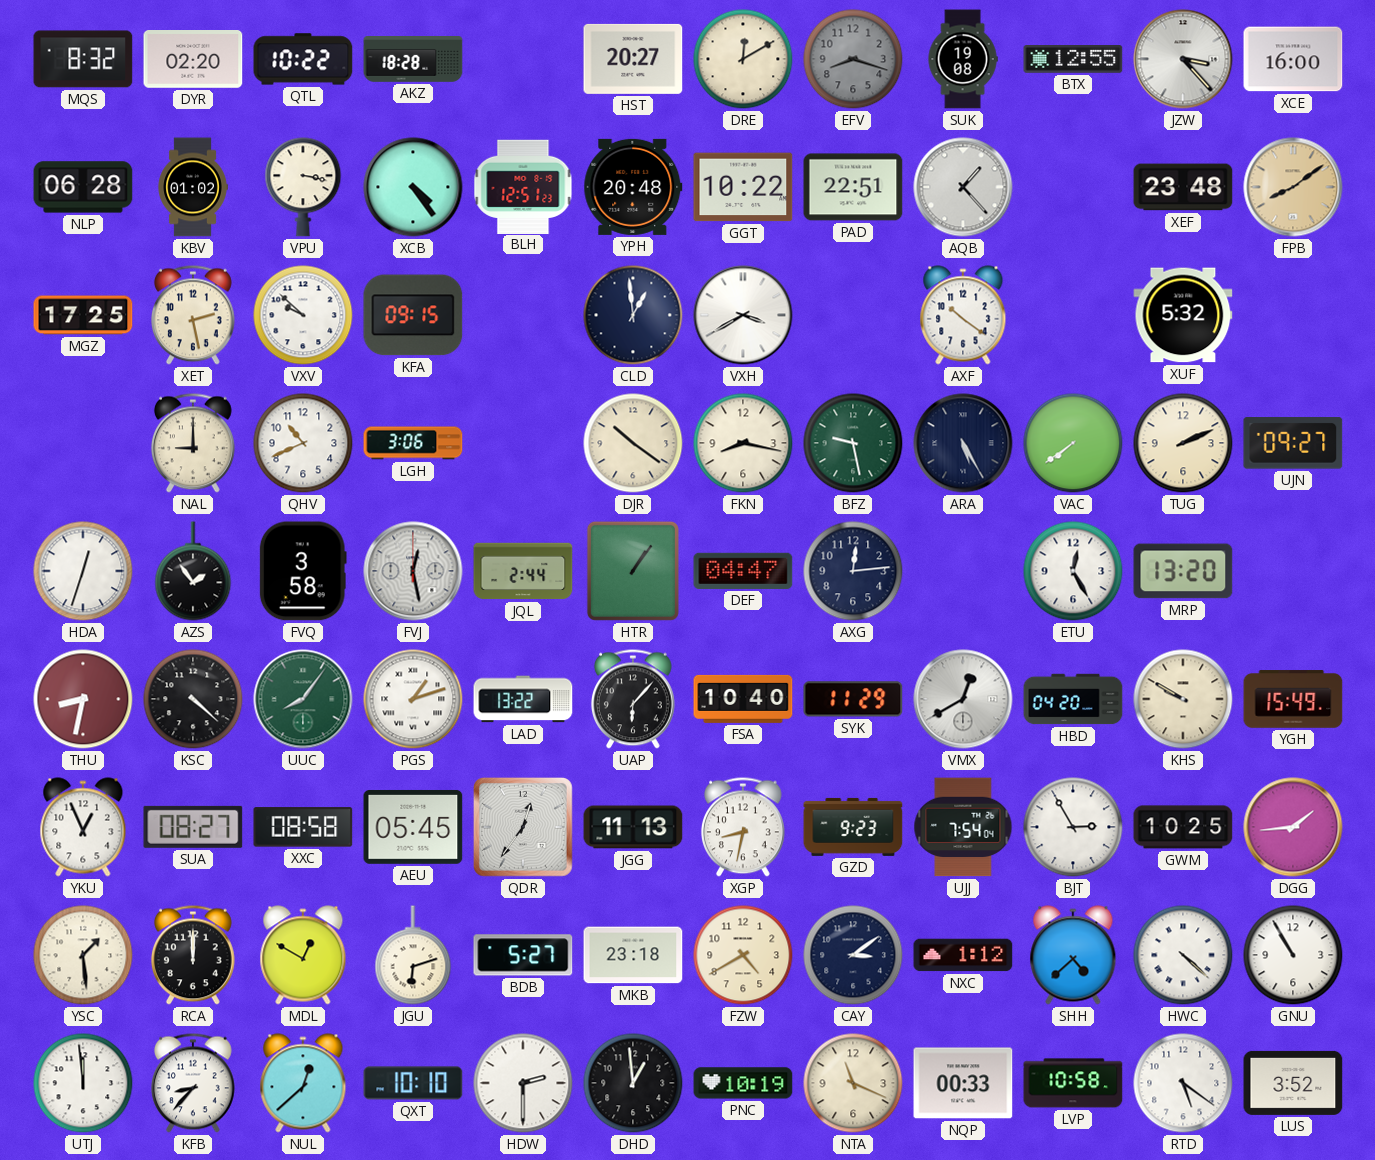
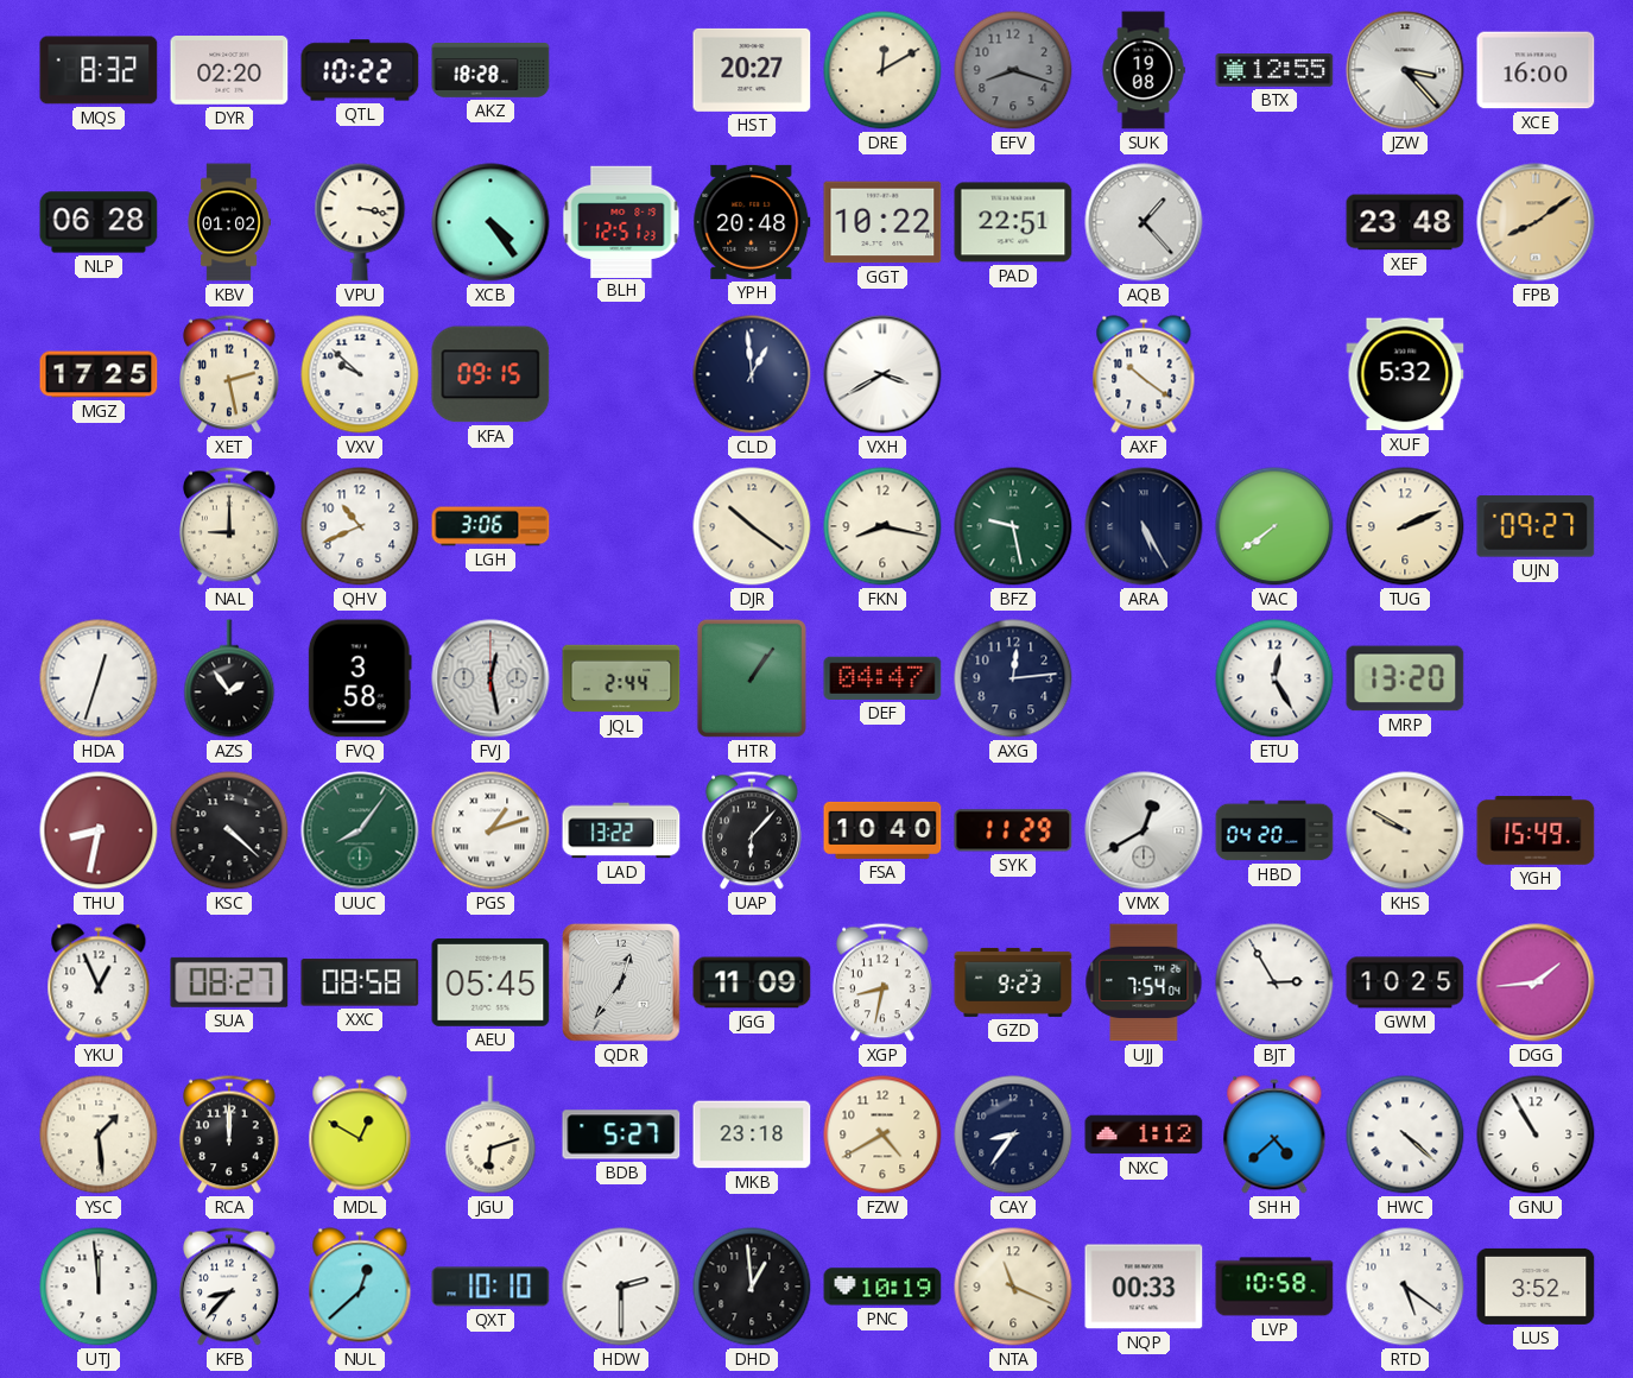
JGG: 11:13 -> 11:09
CAY: 3:09 -> 8:36
